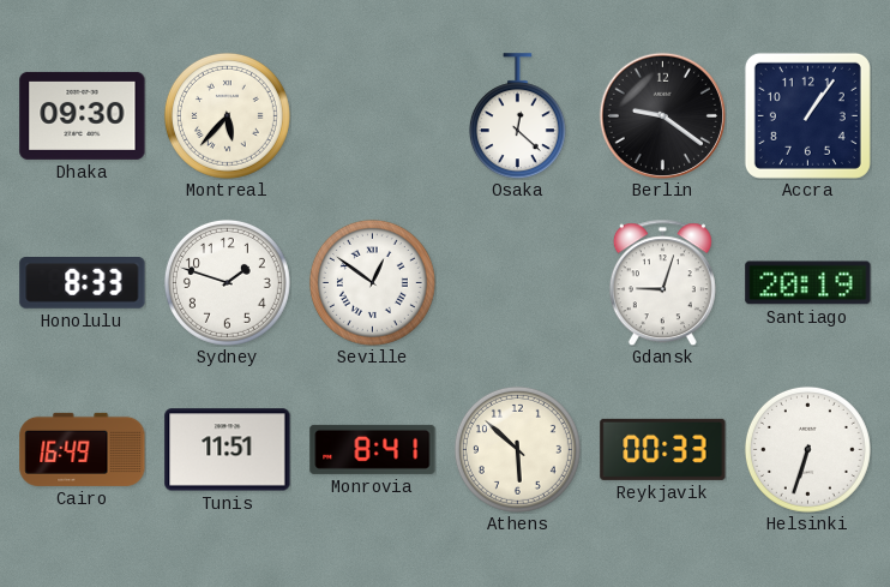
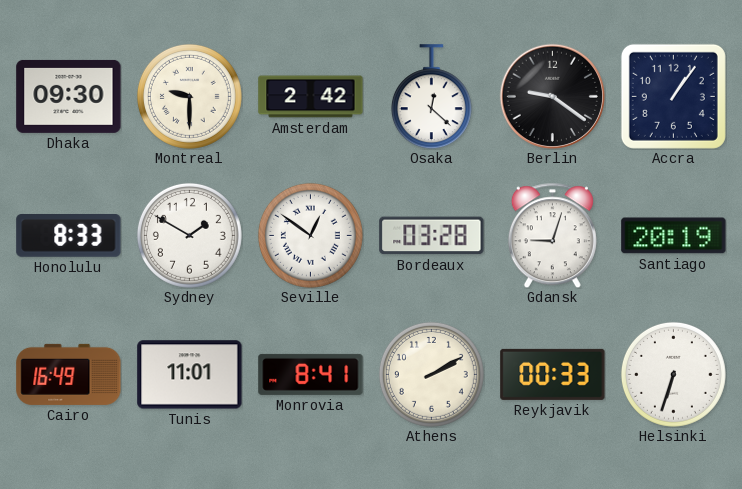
Montreal: 5:37 -> 9:30
Amsterdam: none -> 2:42
Sydney: 1:48 -> 1:50
Bordeaux: none -> 03:28
Tunis: 11:51 -> 11:01
Athens: 5:52 -> 2:10
